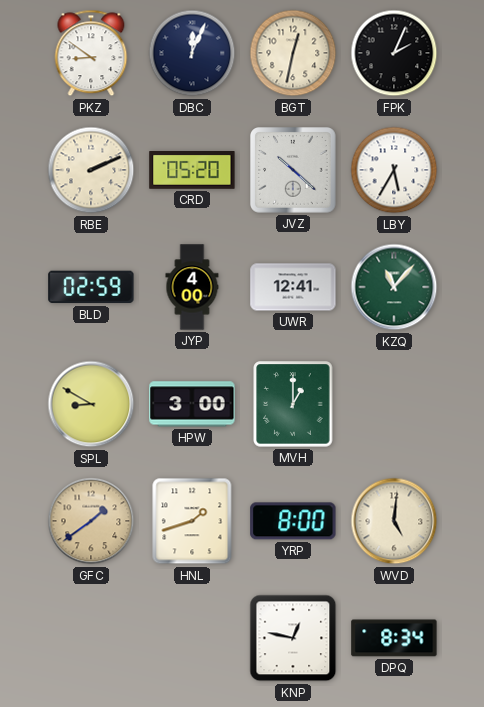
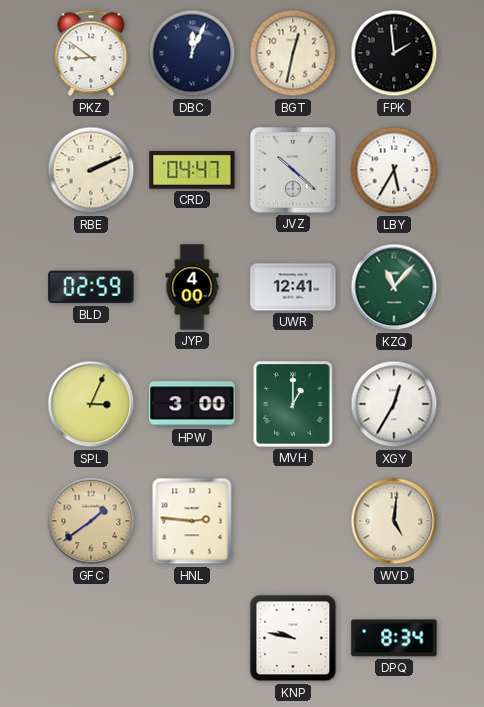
FPK: 2:04 -> 1:59
CRD: 05:20 -> 04:47
SPL: 8:50 -> 3:04
XGY: none -> 12:35
HNL: 1:42 -> 2:46
YRP: 8:00 -> none
KNP: 12:47 -> 9:47
